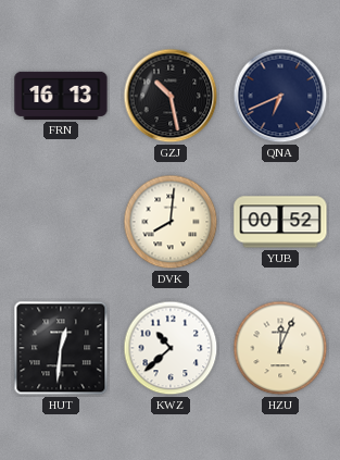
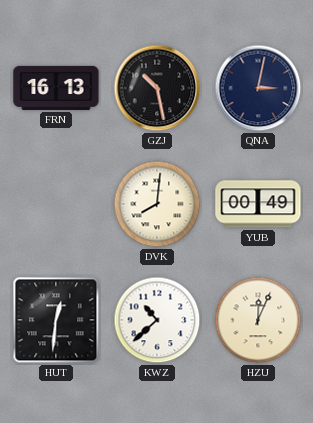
QNA: 6:41 -> 3:02
YUB: 00:52 -> 00:49
